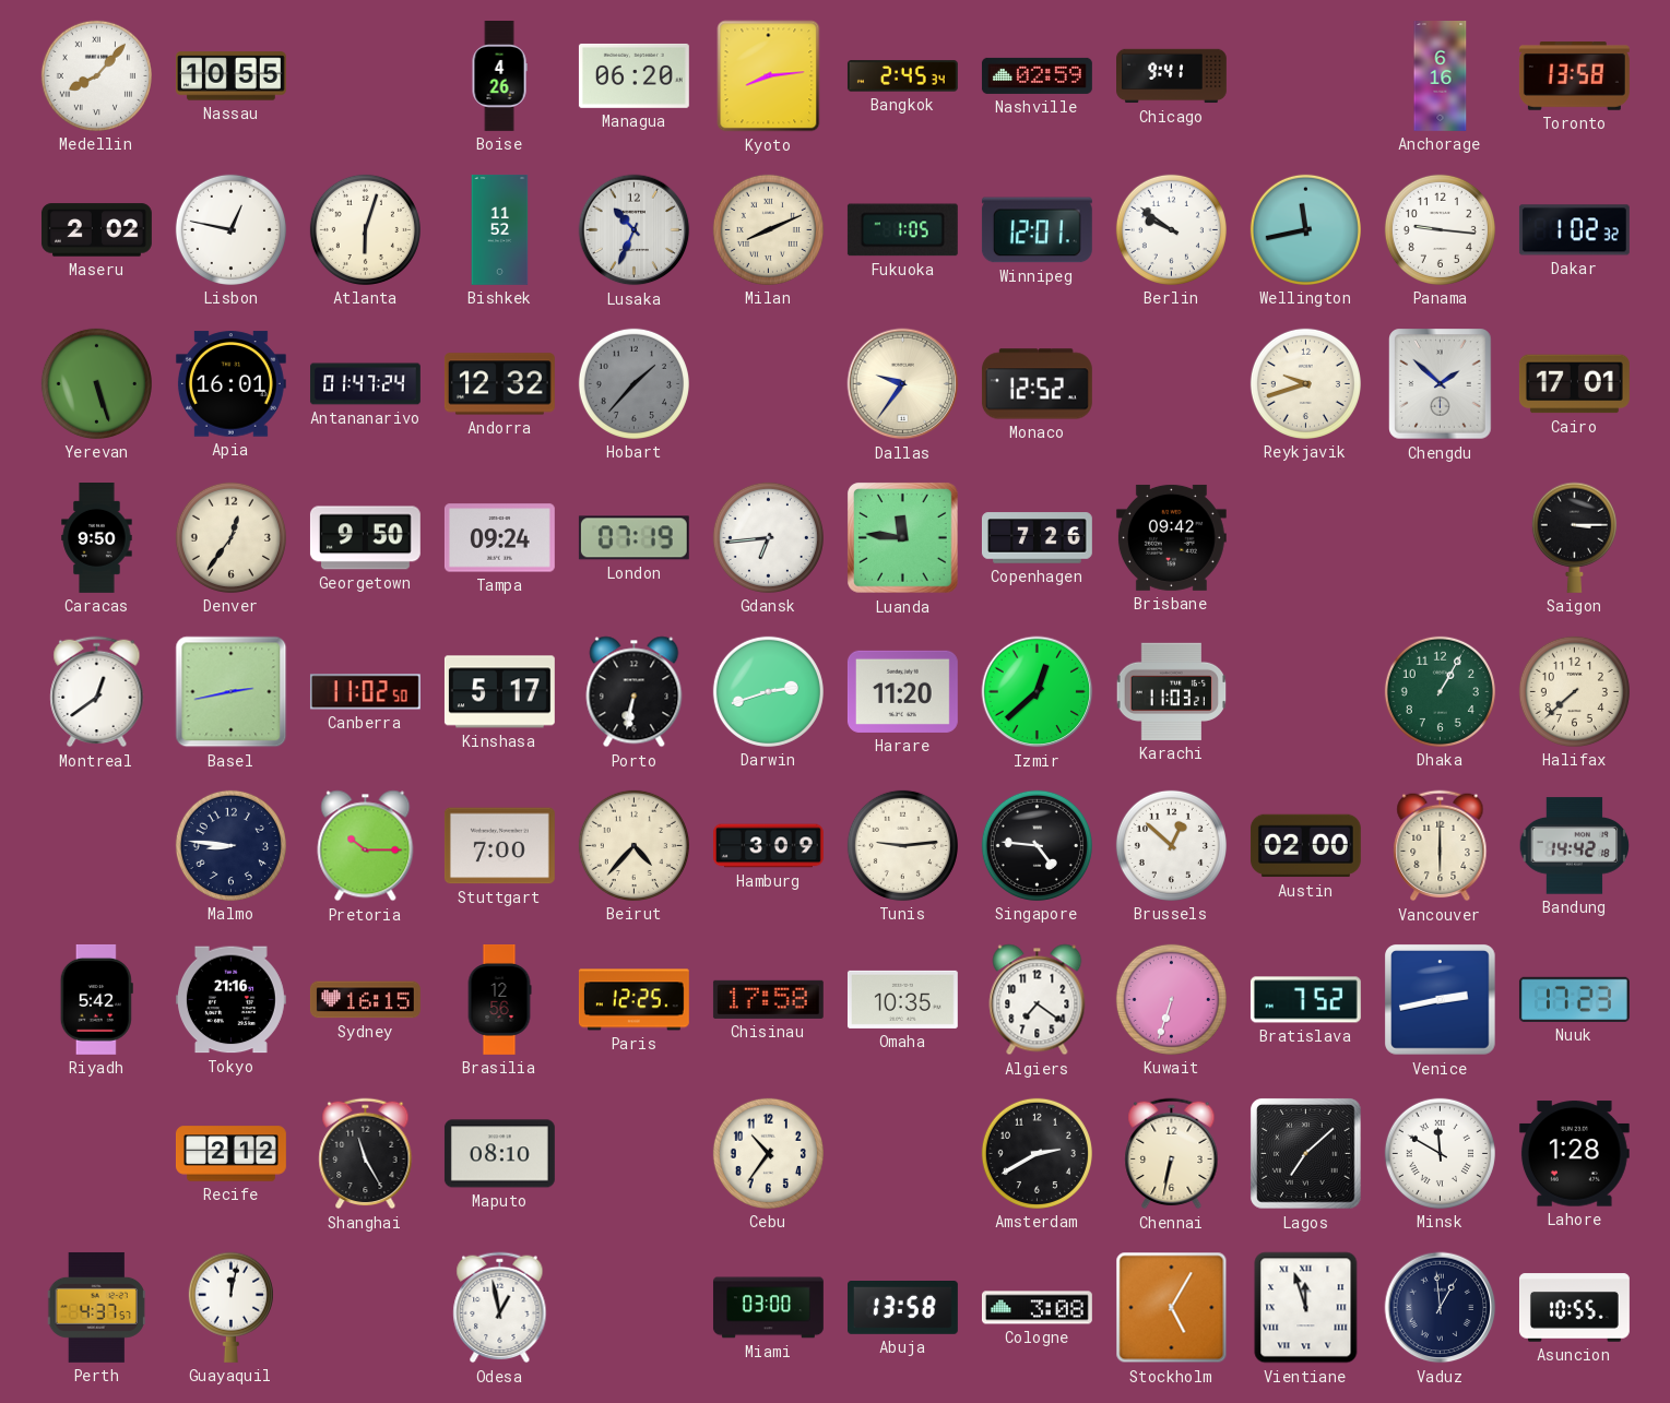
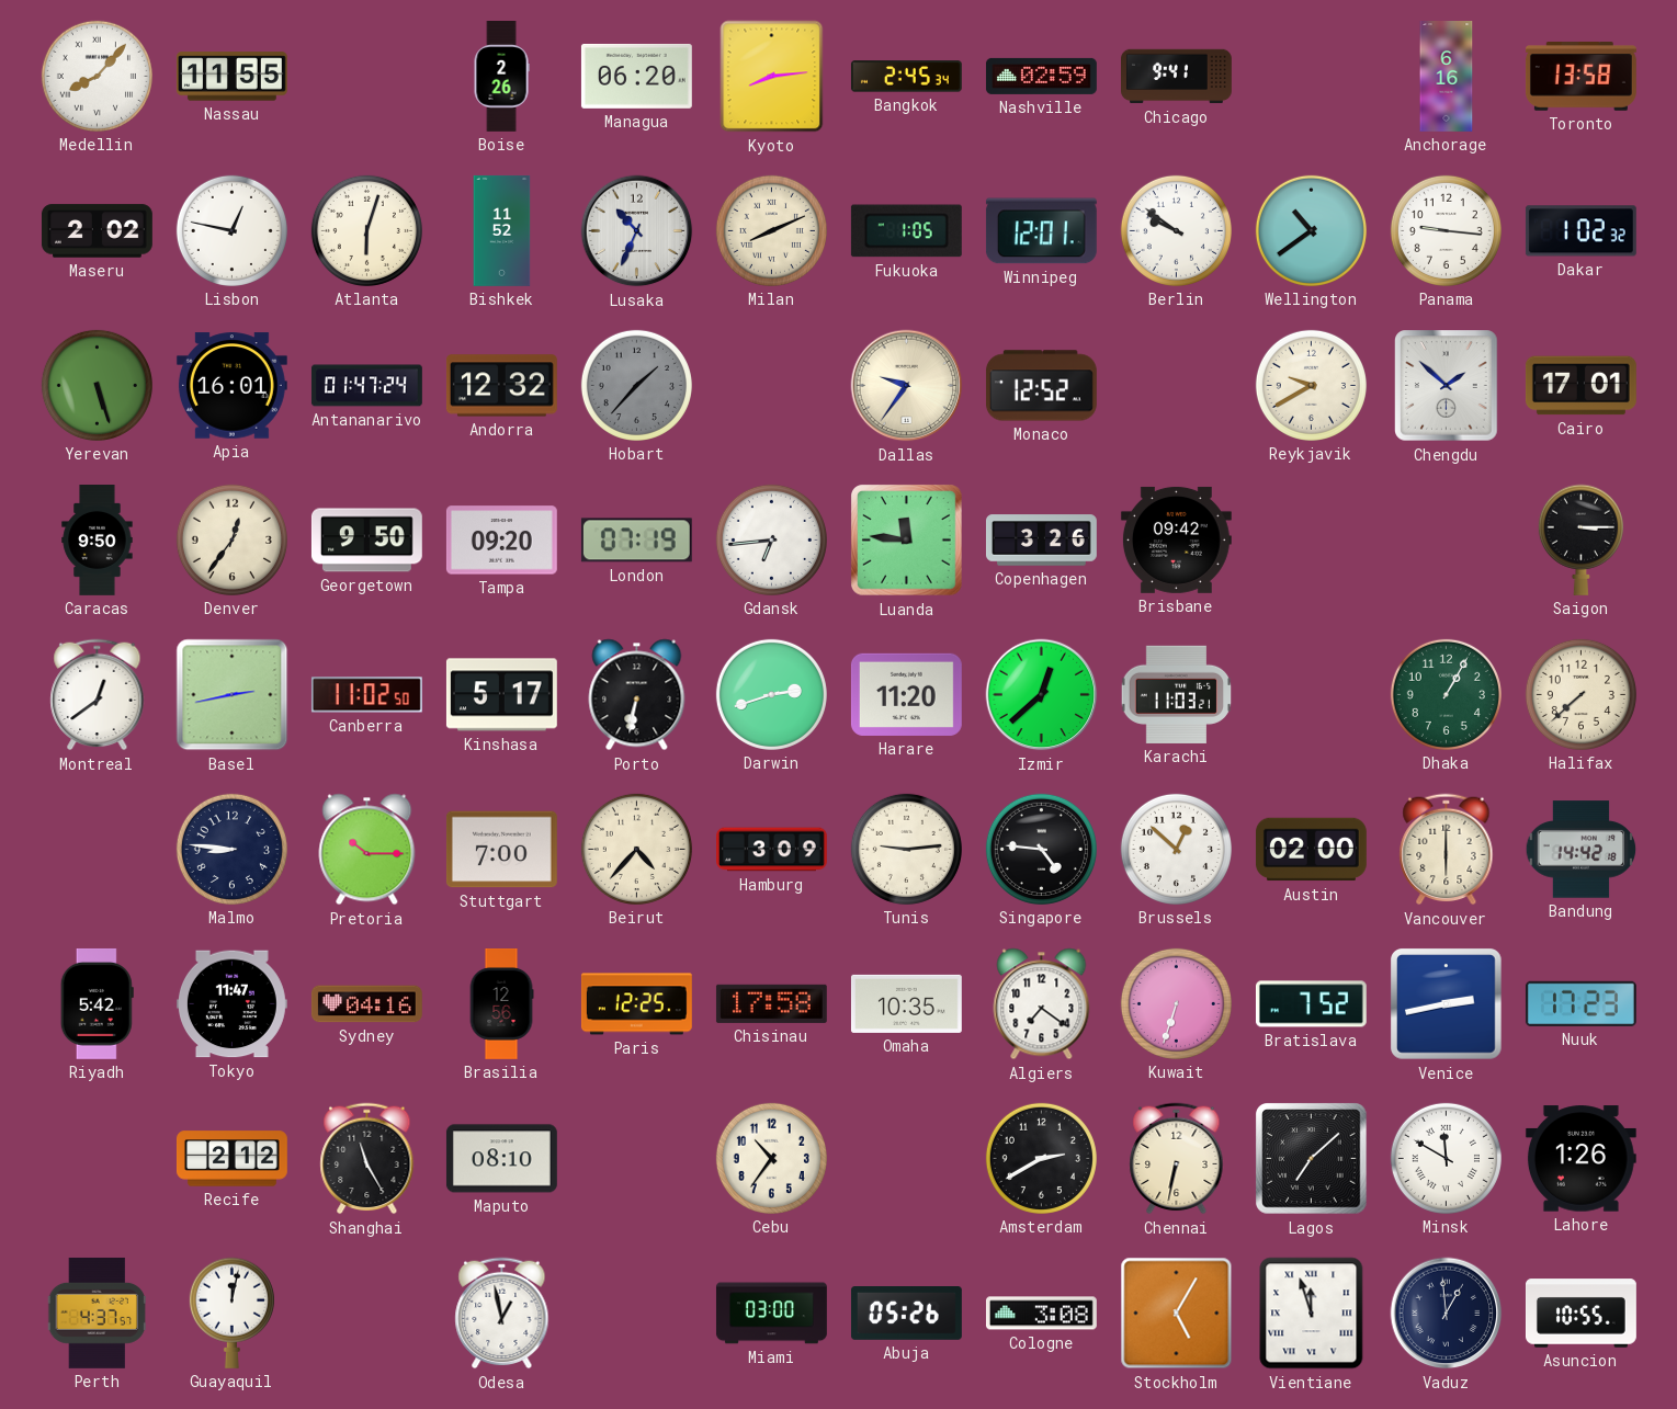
Nassau: 10:55 -> 11:55
Boise: 4:26 -> 2:26
Wellington: 11:43 -> 10:39
Reykjavik: 9:42 -> 9:40
Tampa: 09:24 -> 09:20
Copenhagen: 7:26 -> 3:26
Tokyo: 21:16 -> 11:47
Sydney: 16:15 -> 04:16
Lahore: 1:28 -> 1:26
Abuja: 13:58 -> 05:26
